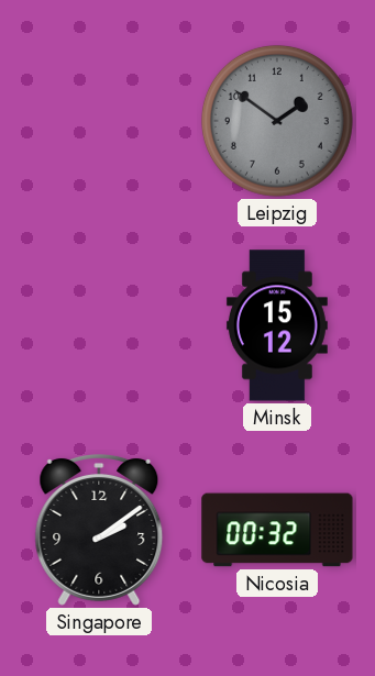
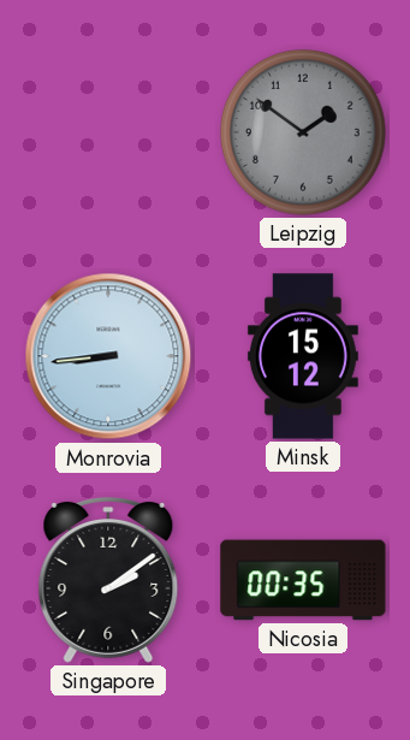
Monrovia: none -> 8:44
Nicosia: 00:32 -> 00:35
